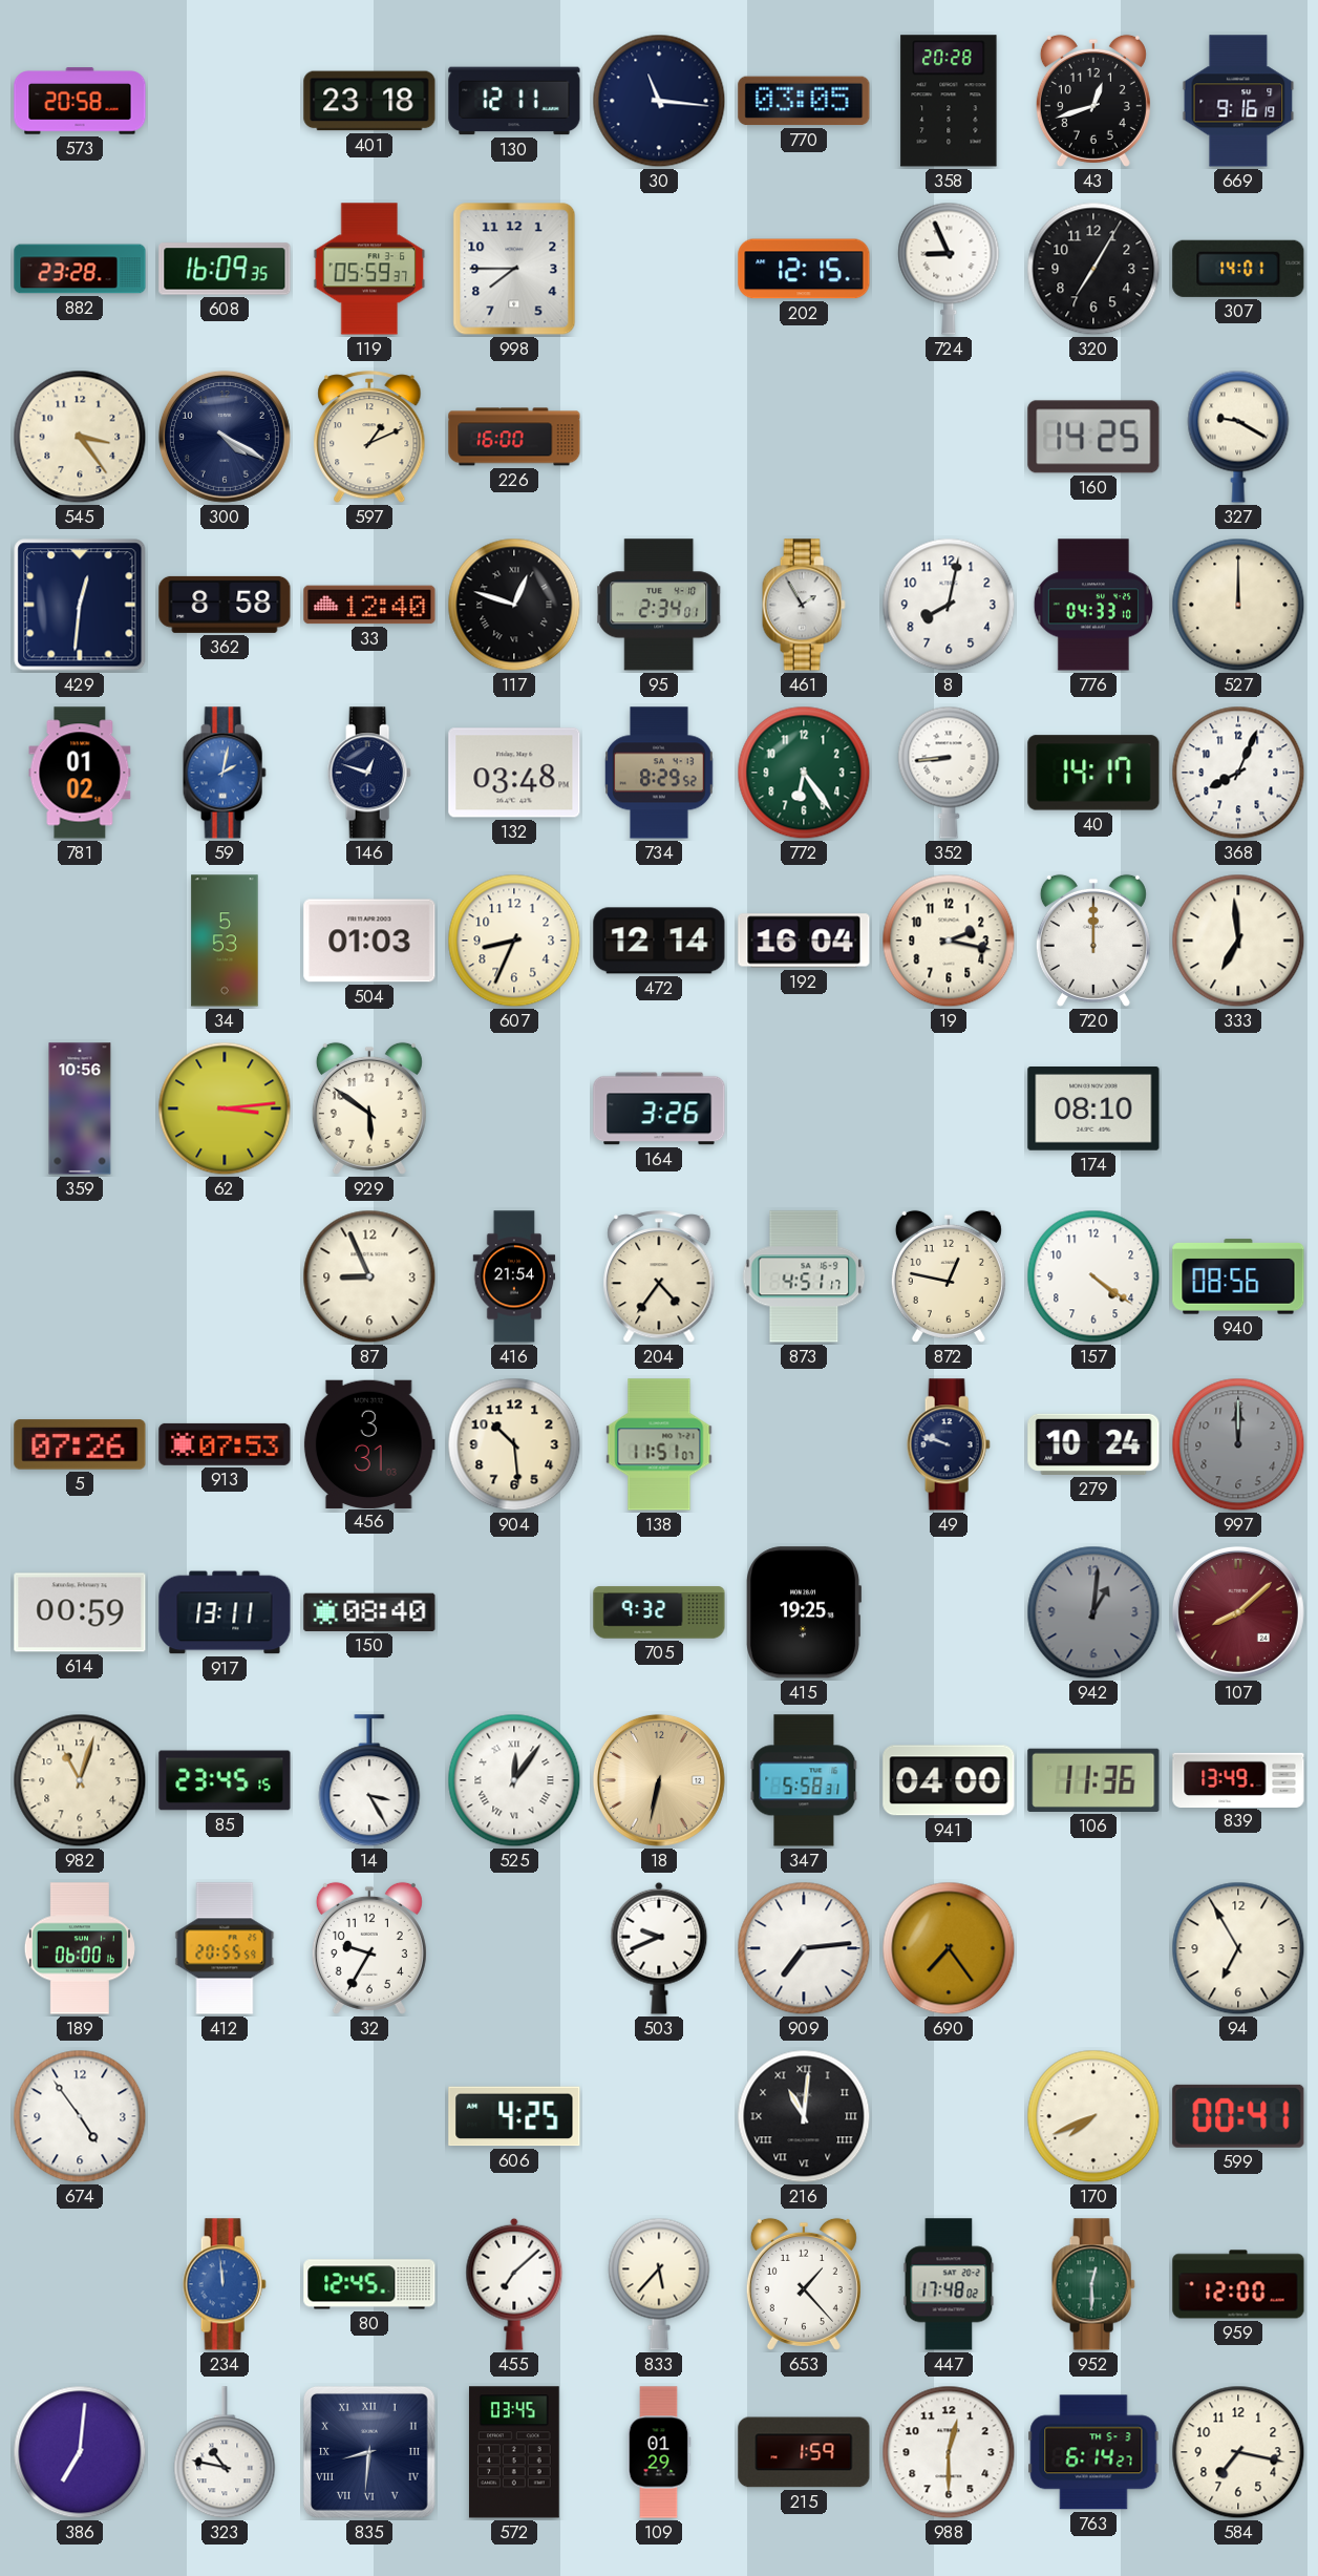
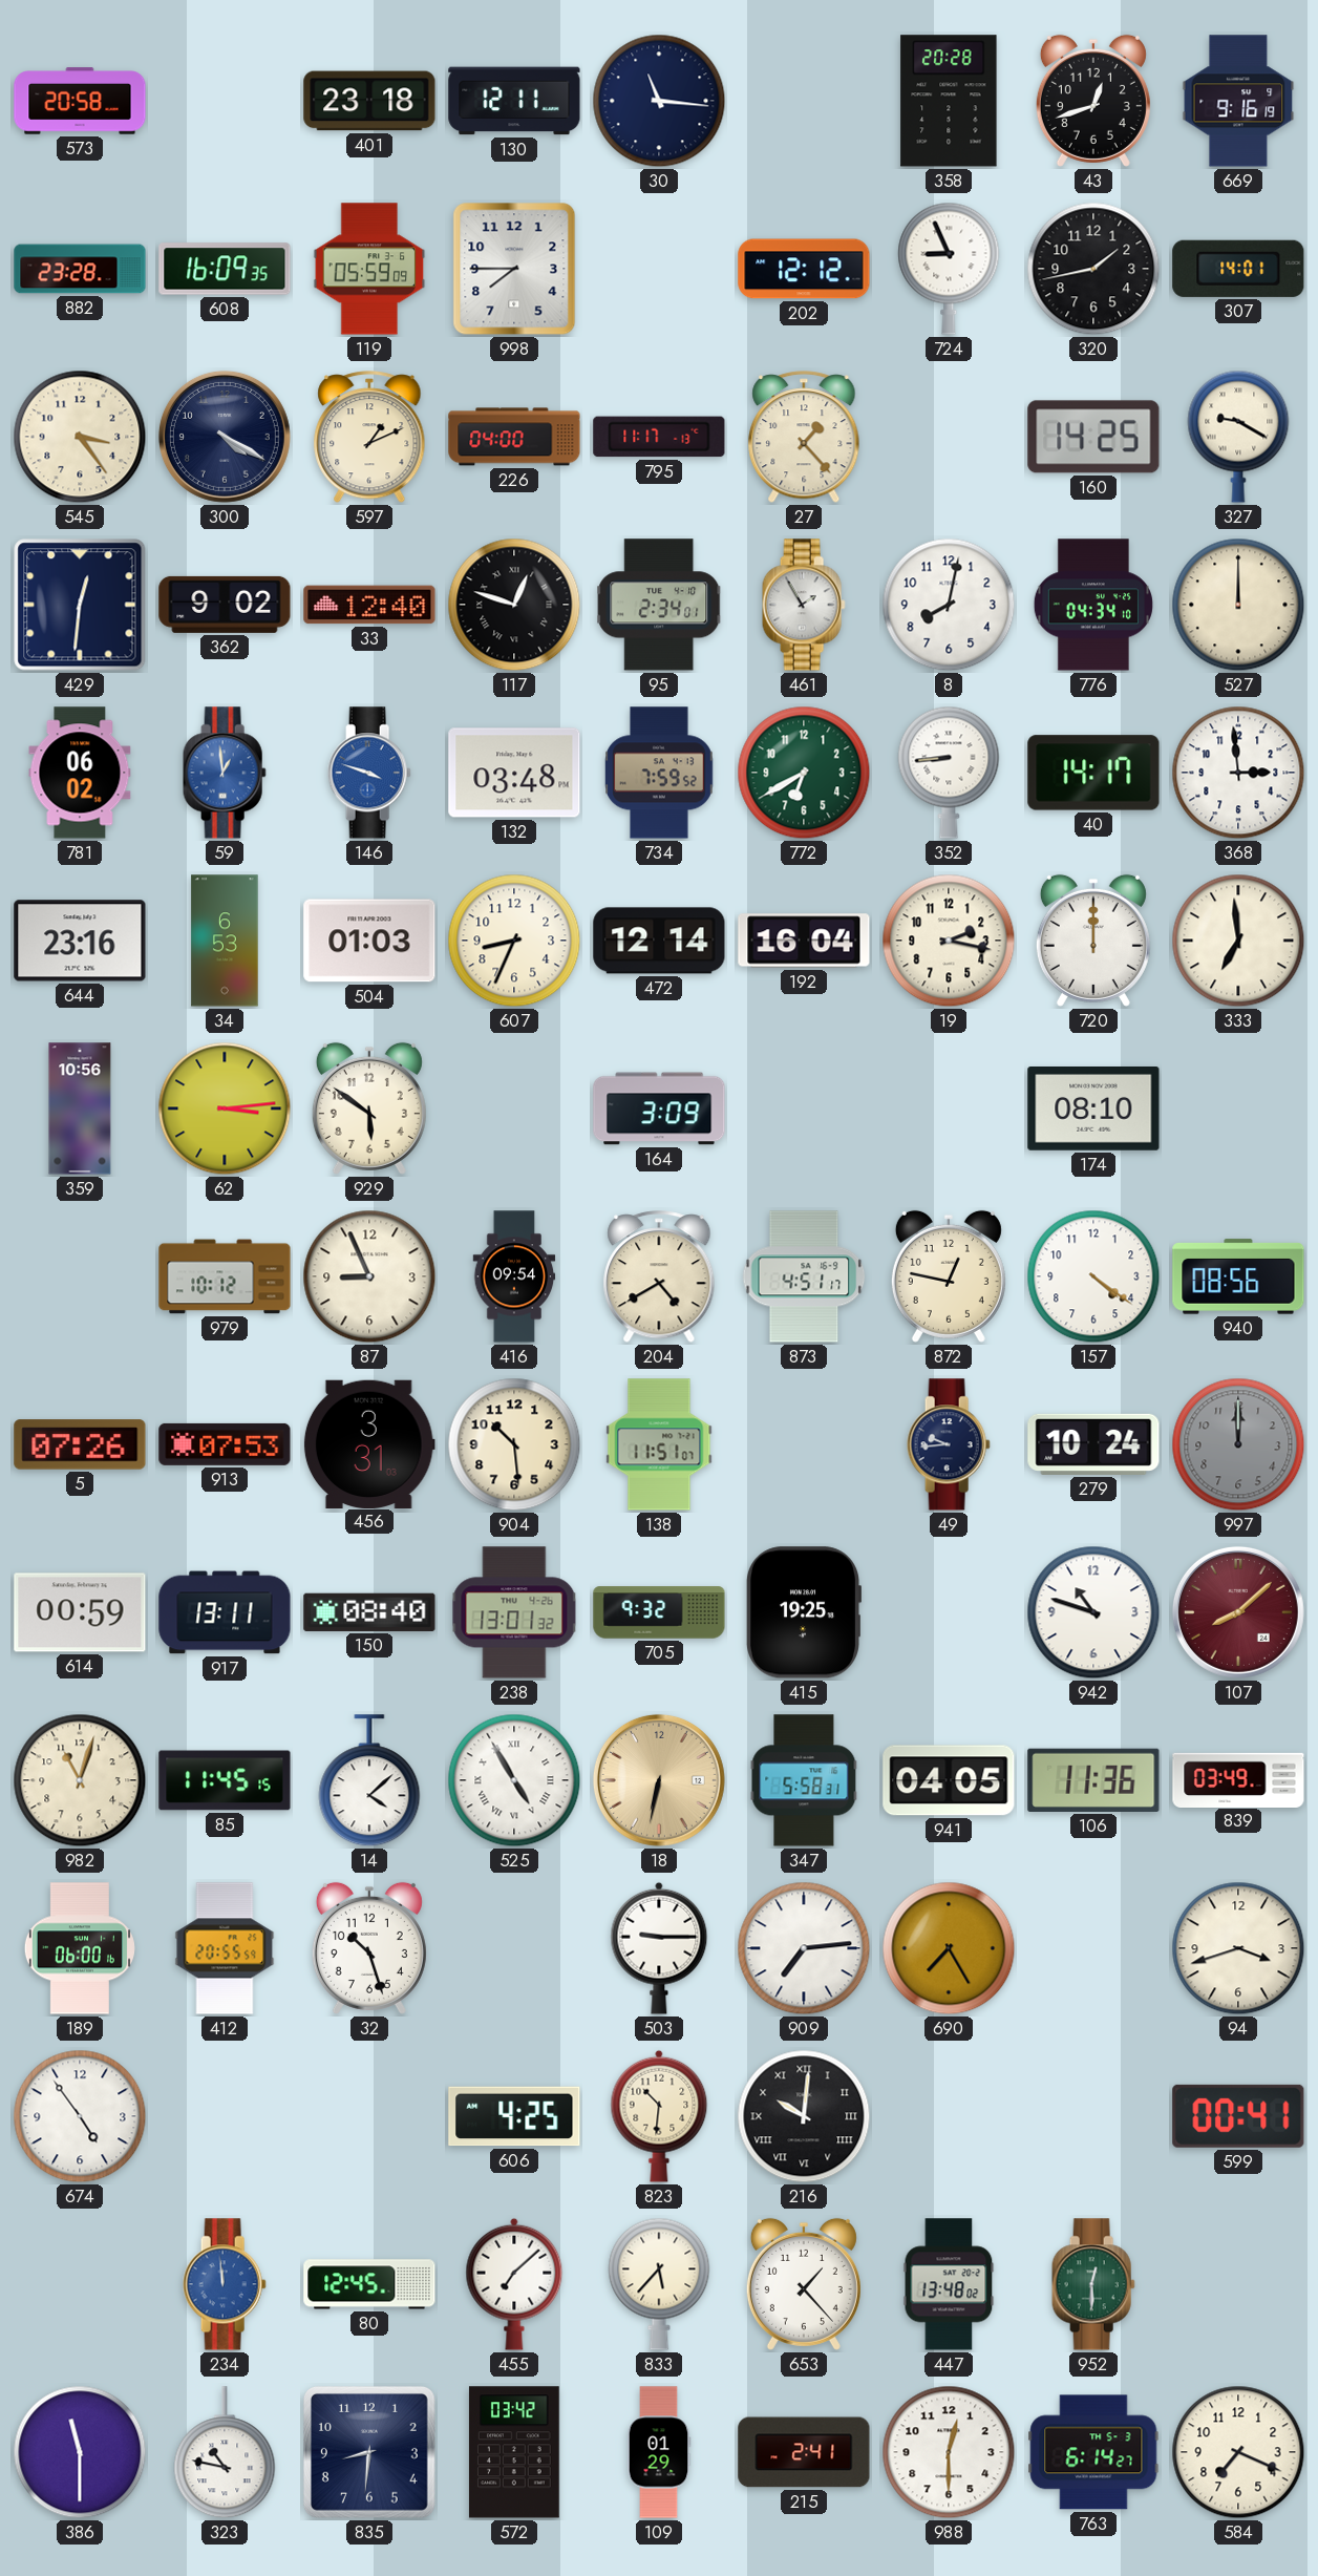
770: 03:05 -> none
119: 05:59:37 -> 05:59:09
202: 12:15 -> 12:12
320: 7:05 -> 1:43
226: 16:00 -> 04:00
795: none -> 11:17
27: none -> 1:23
362: 8:58 -> 9:02
776: 04:33 -> 04:34
781: 01:02 -> 06:02
59: 2:02 -> 12:59
146: 12:48 -> 3:48
146 dial: navy -> blue
734: 8:29 -> 7:59
772: 6:24 -> 6:40
368: 8:04 -> 2:59
644: none -> 23:16
34: 5:53 -> 6:53
164: 3:26 -> 3:09
979: none -> 10:12
416: 21:54 -> 09:54
204: 4:36 -> 4:40
49: 9:48 -> 9:44
238: none -> 13:01
942: 1:01 -> 10:48
942 dial: grey -> white
85: 23:45 -> 11:45
14: 3:25 -> 4:08
525: 12:06 -> 4:55
941: 04:00 -> 04:05
839: 13:49 -> 03:49
32: 9:35 -> 10:27
503: 9:41 -> 9:15
690: 7:24 -> 7:25
94: 6:55 -> 3:42
823: none -> 10:31
216: 11:01 -> 10:01
170: 7:41 -> none
447: 17:48 -> 13:48
959: 12:00 -> none
386: 7:01 -> 11:30
835 numerals: Roman -> Arabic
572: 03:45 -> 03:42
215: 1:59 -> 2:41
584: 7:17 -> 7:19
